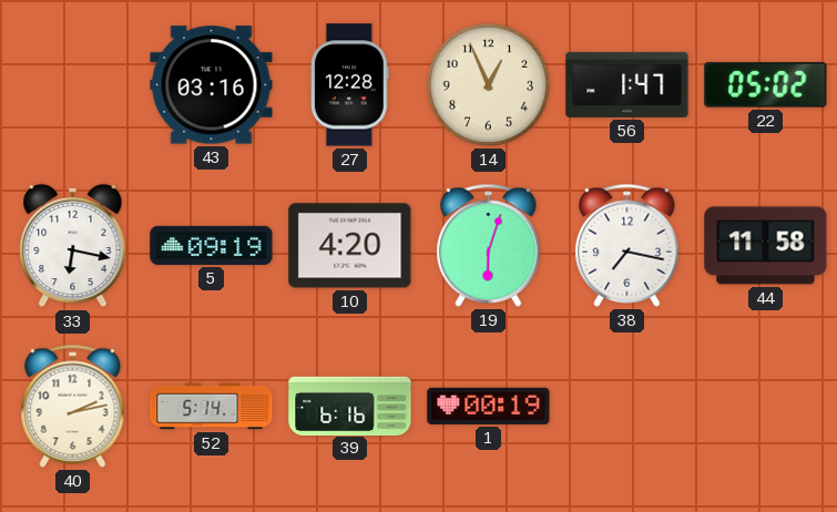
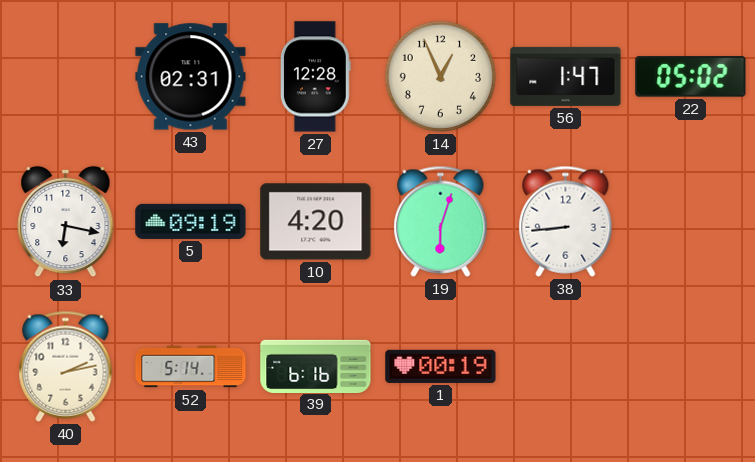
43: 03:16 -> 02:31
38: 7:17 -> 8:44
44: 11:58 -> none
